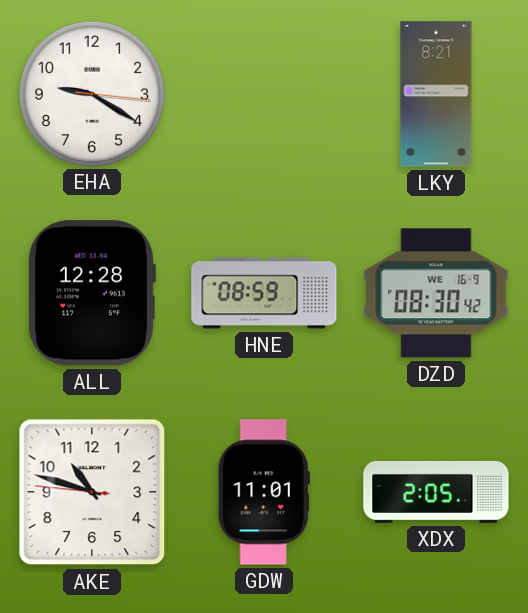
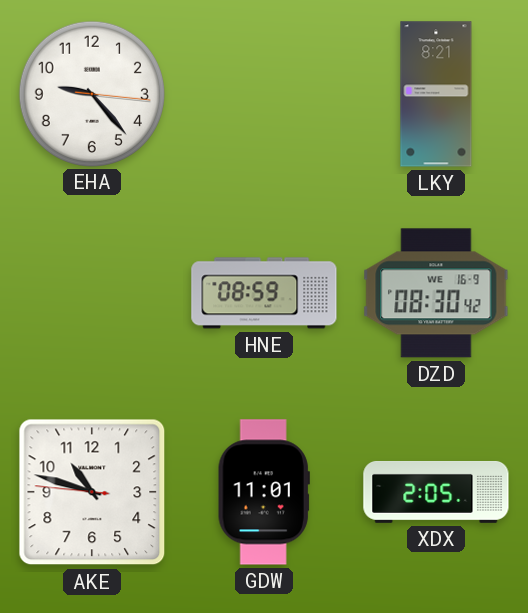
EHA: 9:20 -> 9:23
ALL: 12:28 -> none
